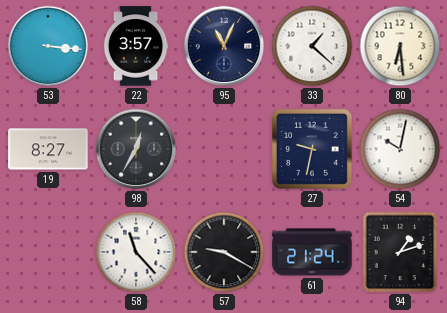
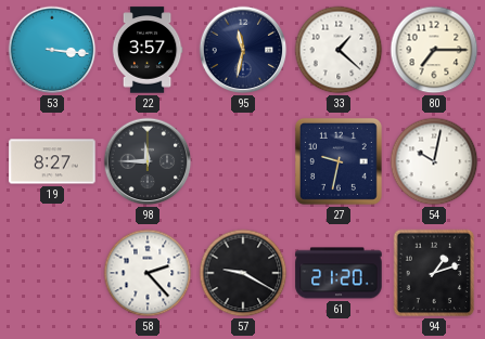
95: 11:04 -> 11:32
80: 6:29 -> 7:15
98: 12:35 -> 11:45
58: 11:23 -> 2:23
61: 21:24 -> 21:20
